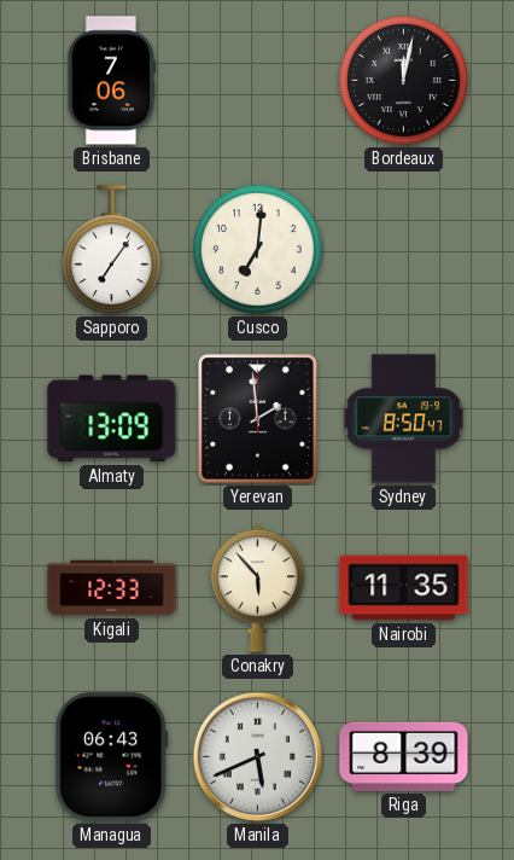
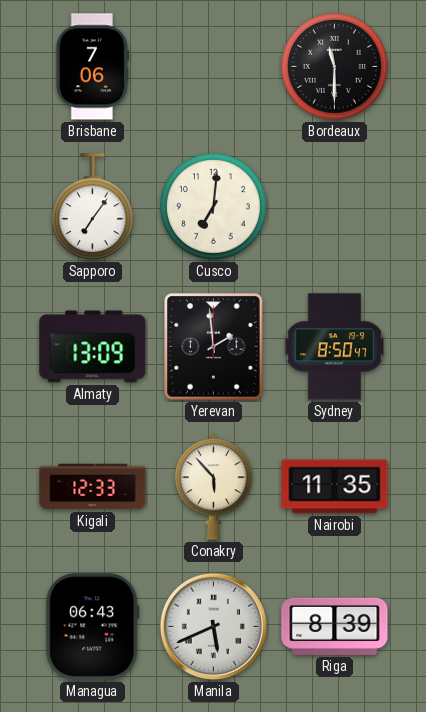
Bordeaux: 12:02 -> 11:30
